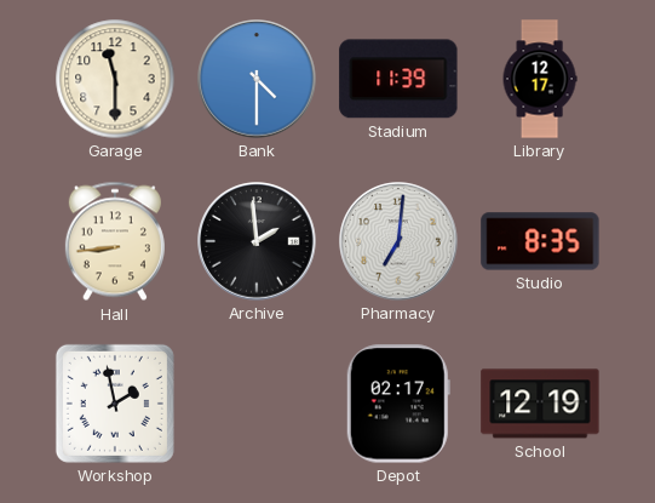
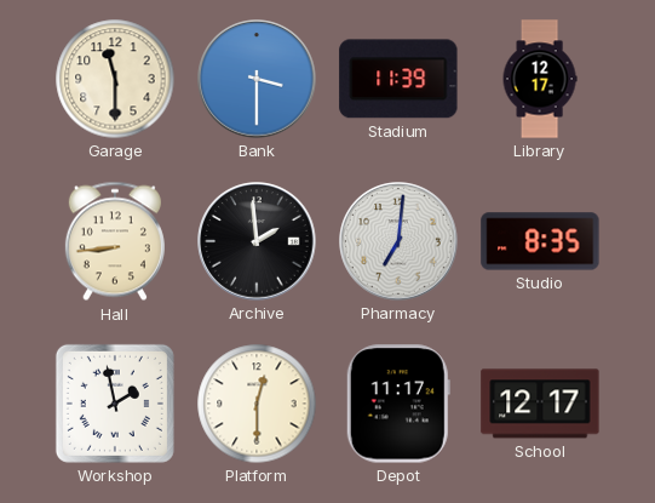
Bank: 4:30 -> 3:30
Platform: none -> 12:30
Depot: 02:17 -> 11:17
School: 12:19 -> 12:17
